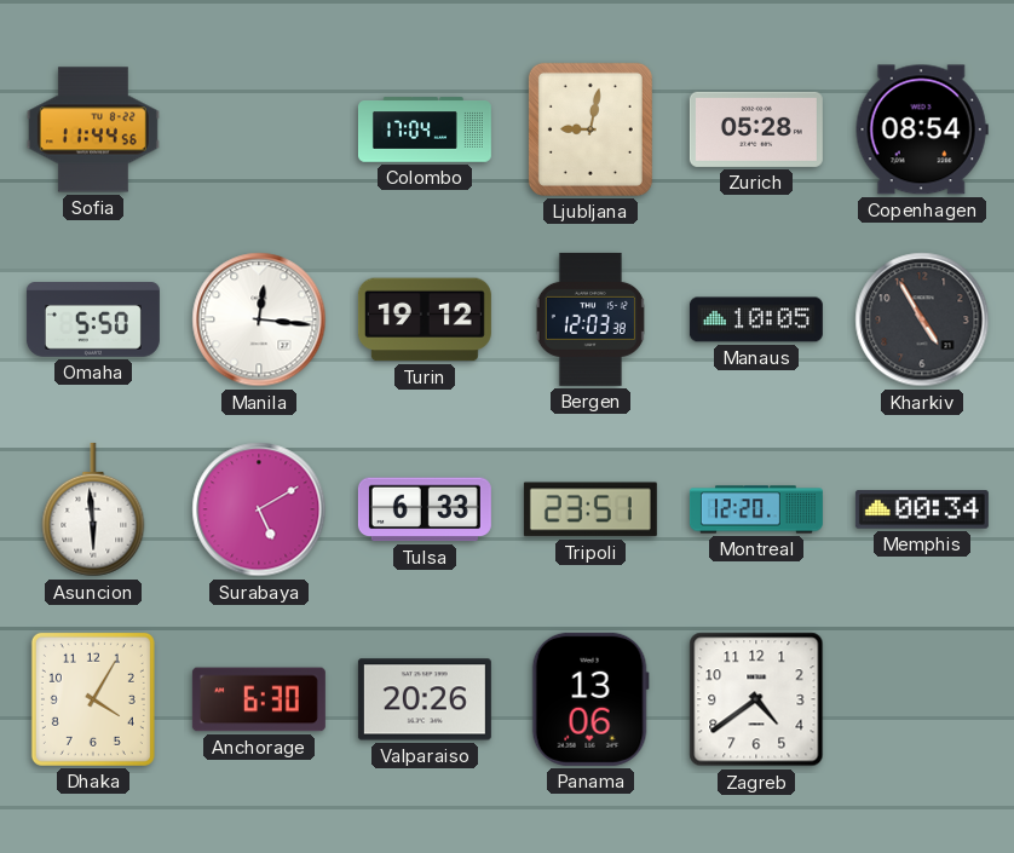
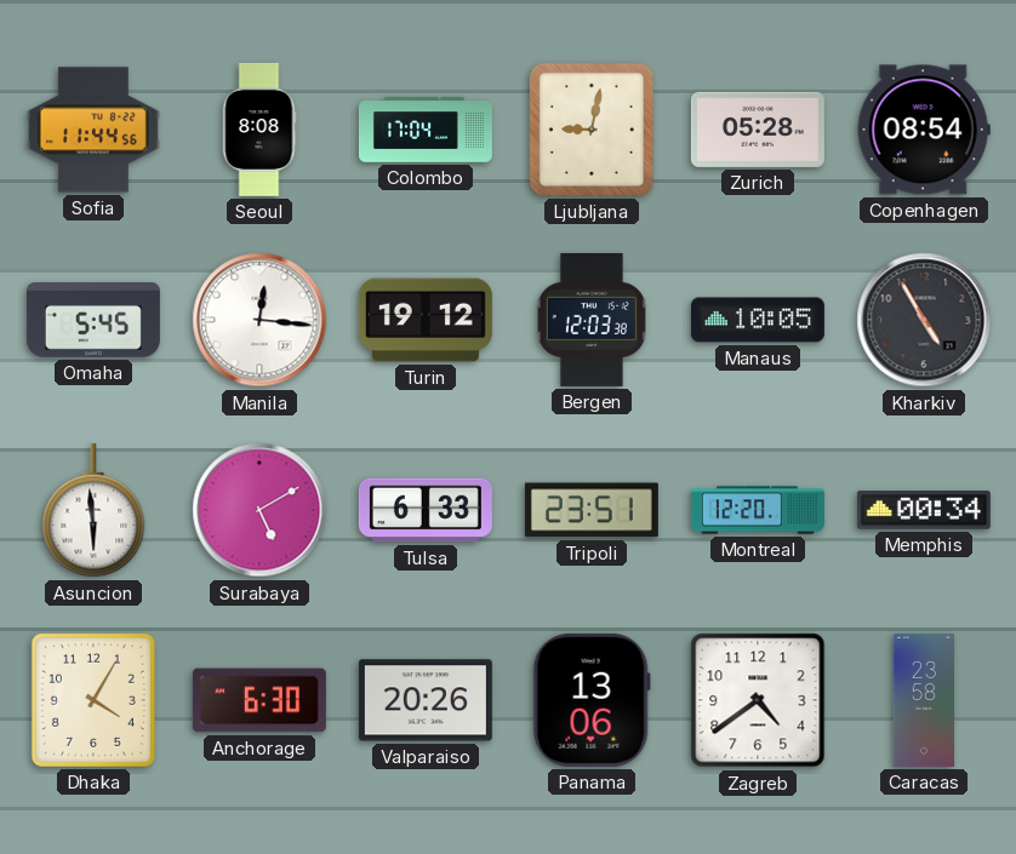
Seoul: none -> 8:08
Omaha: 5:50 -> 5:45
Caracas: none -> 23:58
